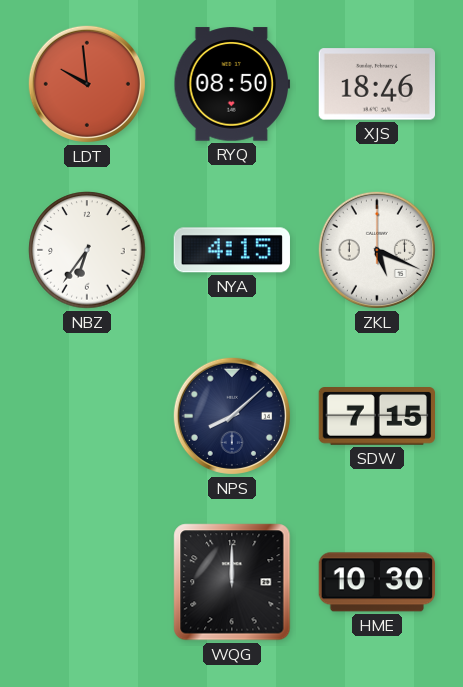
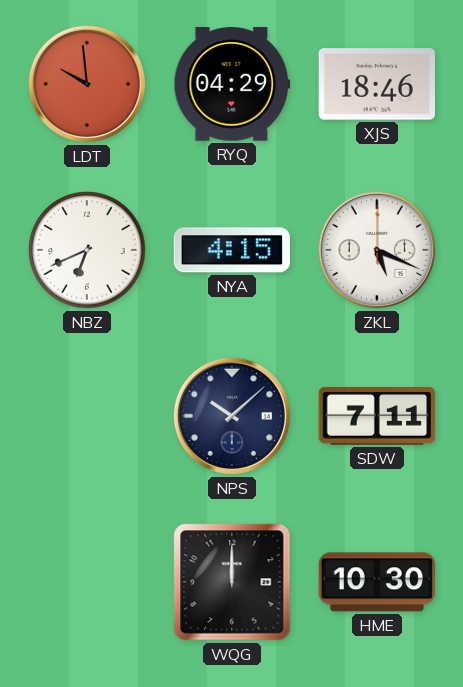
RYQ: 08:50 -> 04:29
NBZ: 6:36 -> 6:41
NPS: 8:08 -> 10:08
SDW: 7:15 -> 7:11
